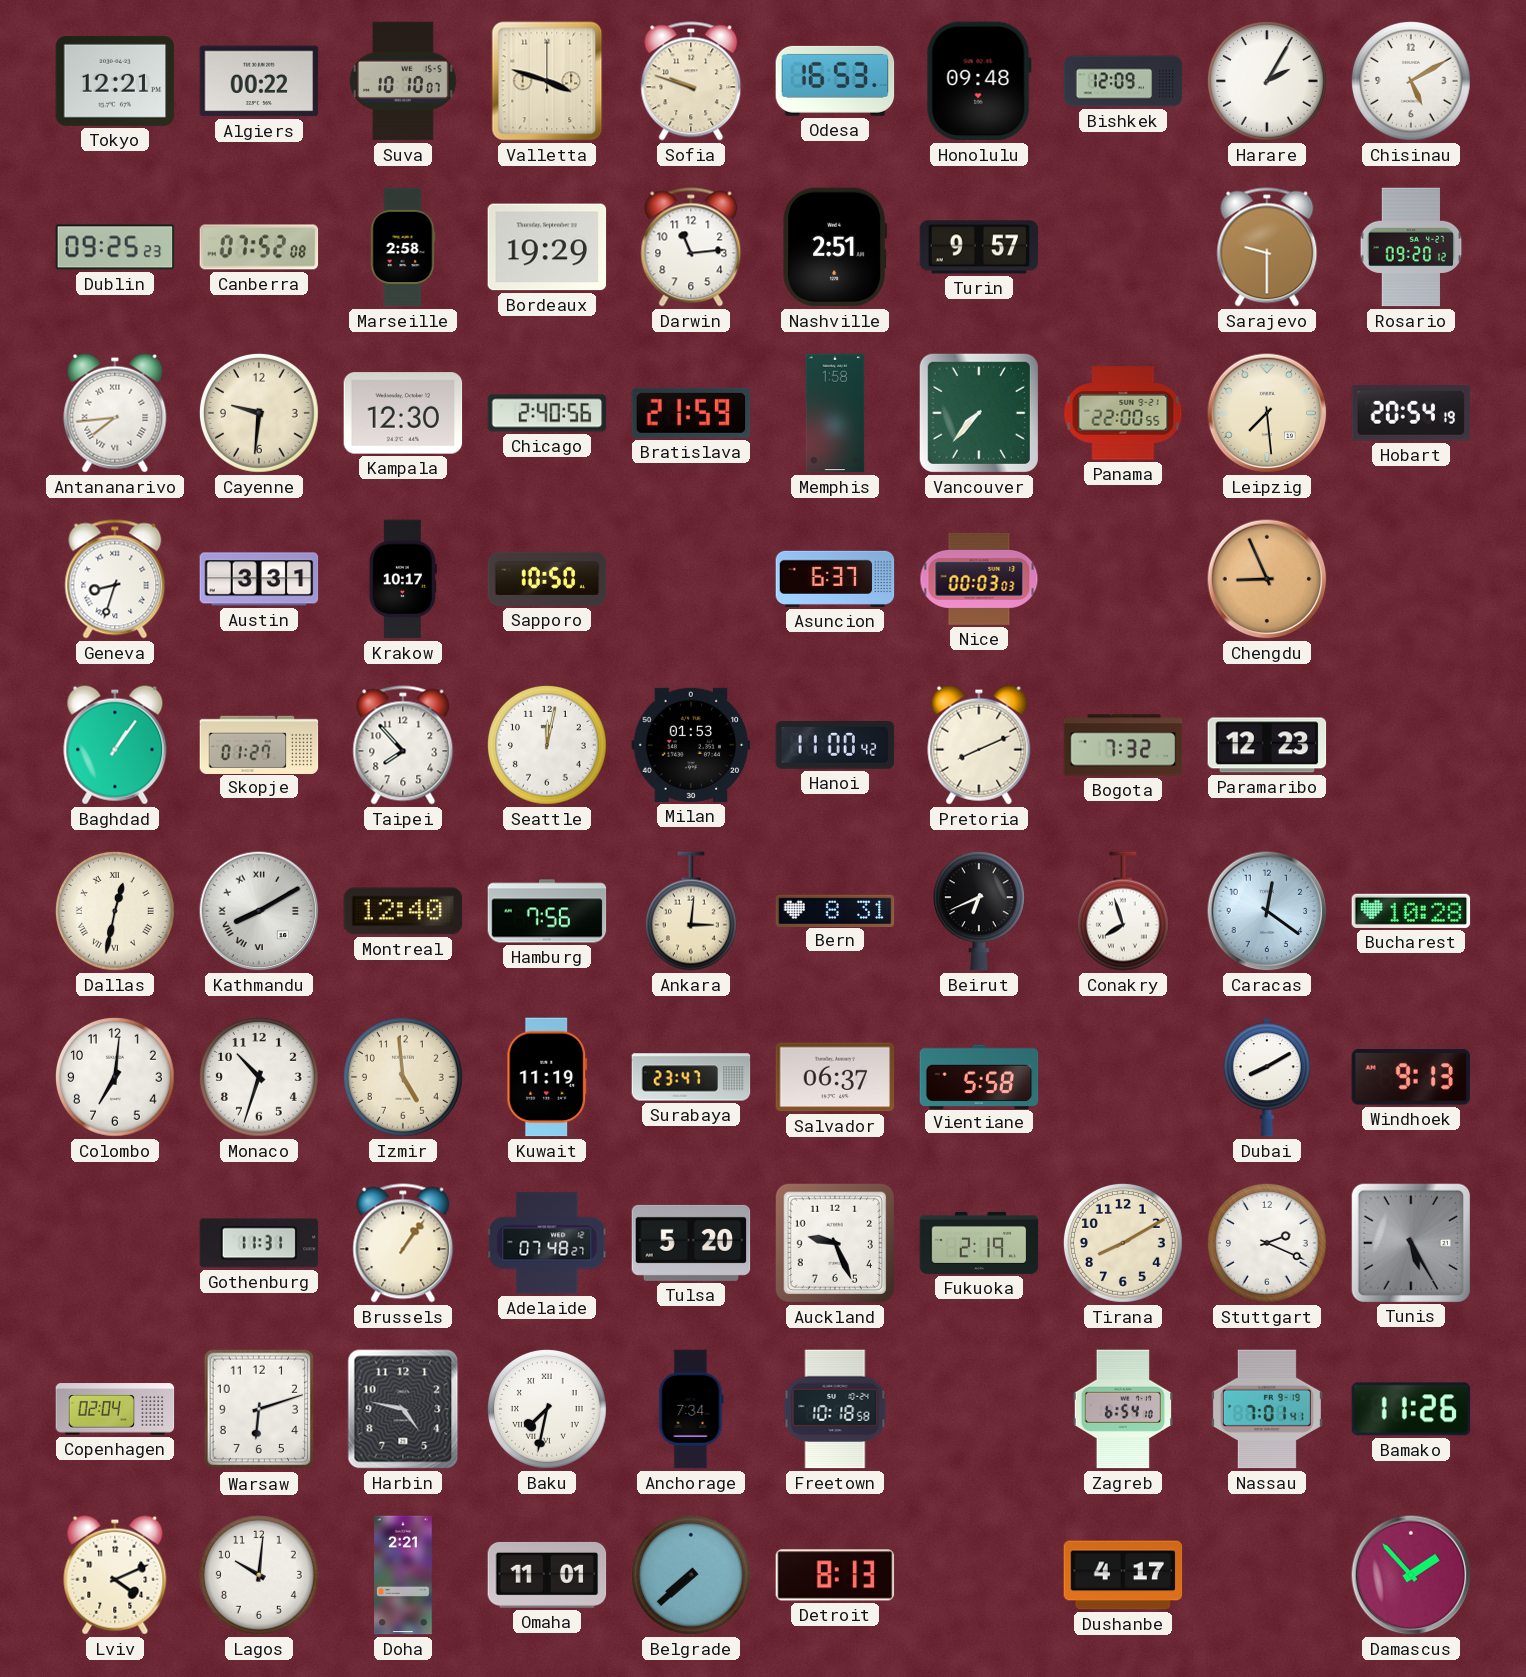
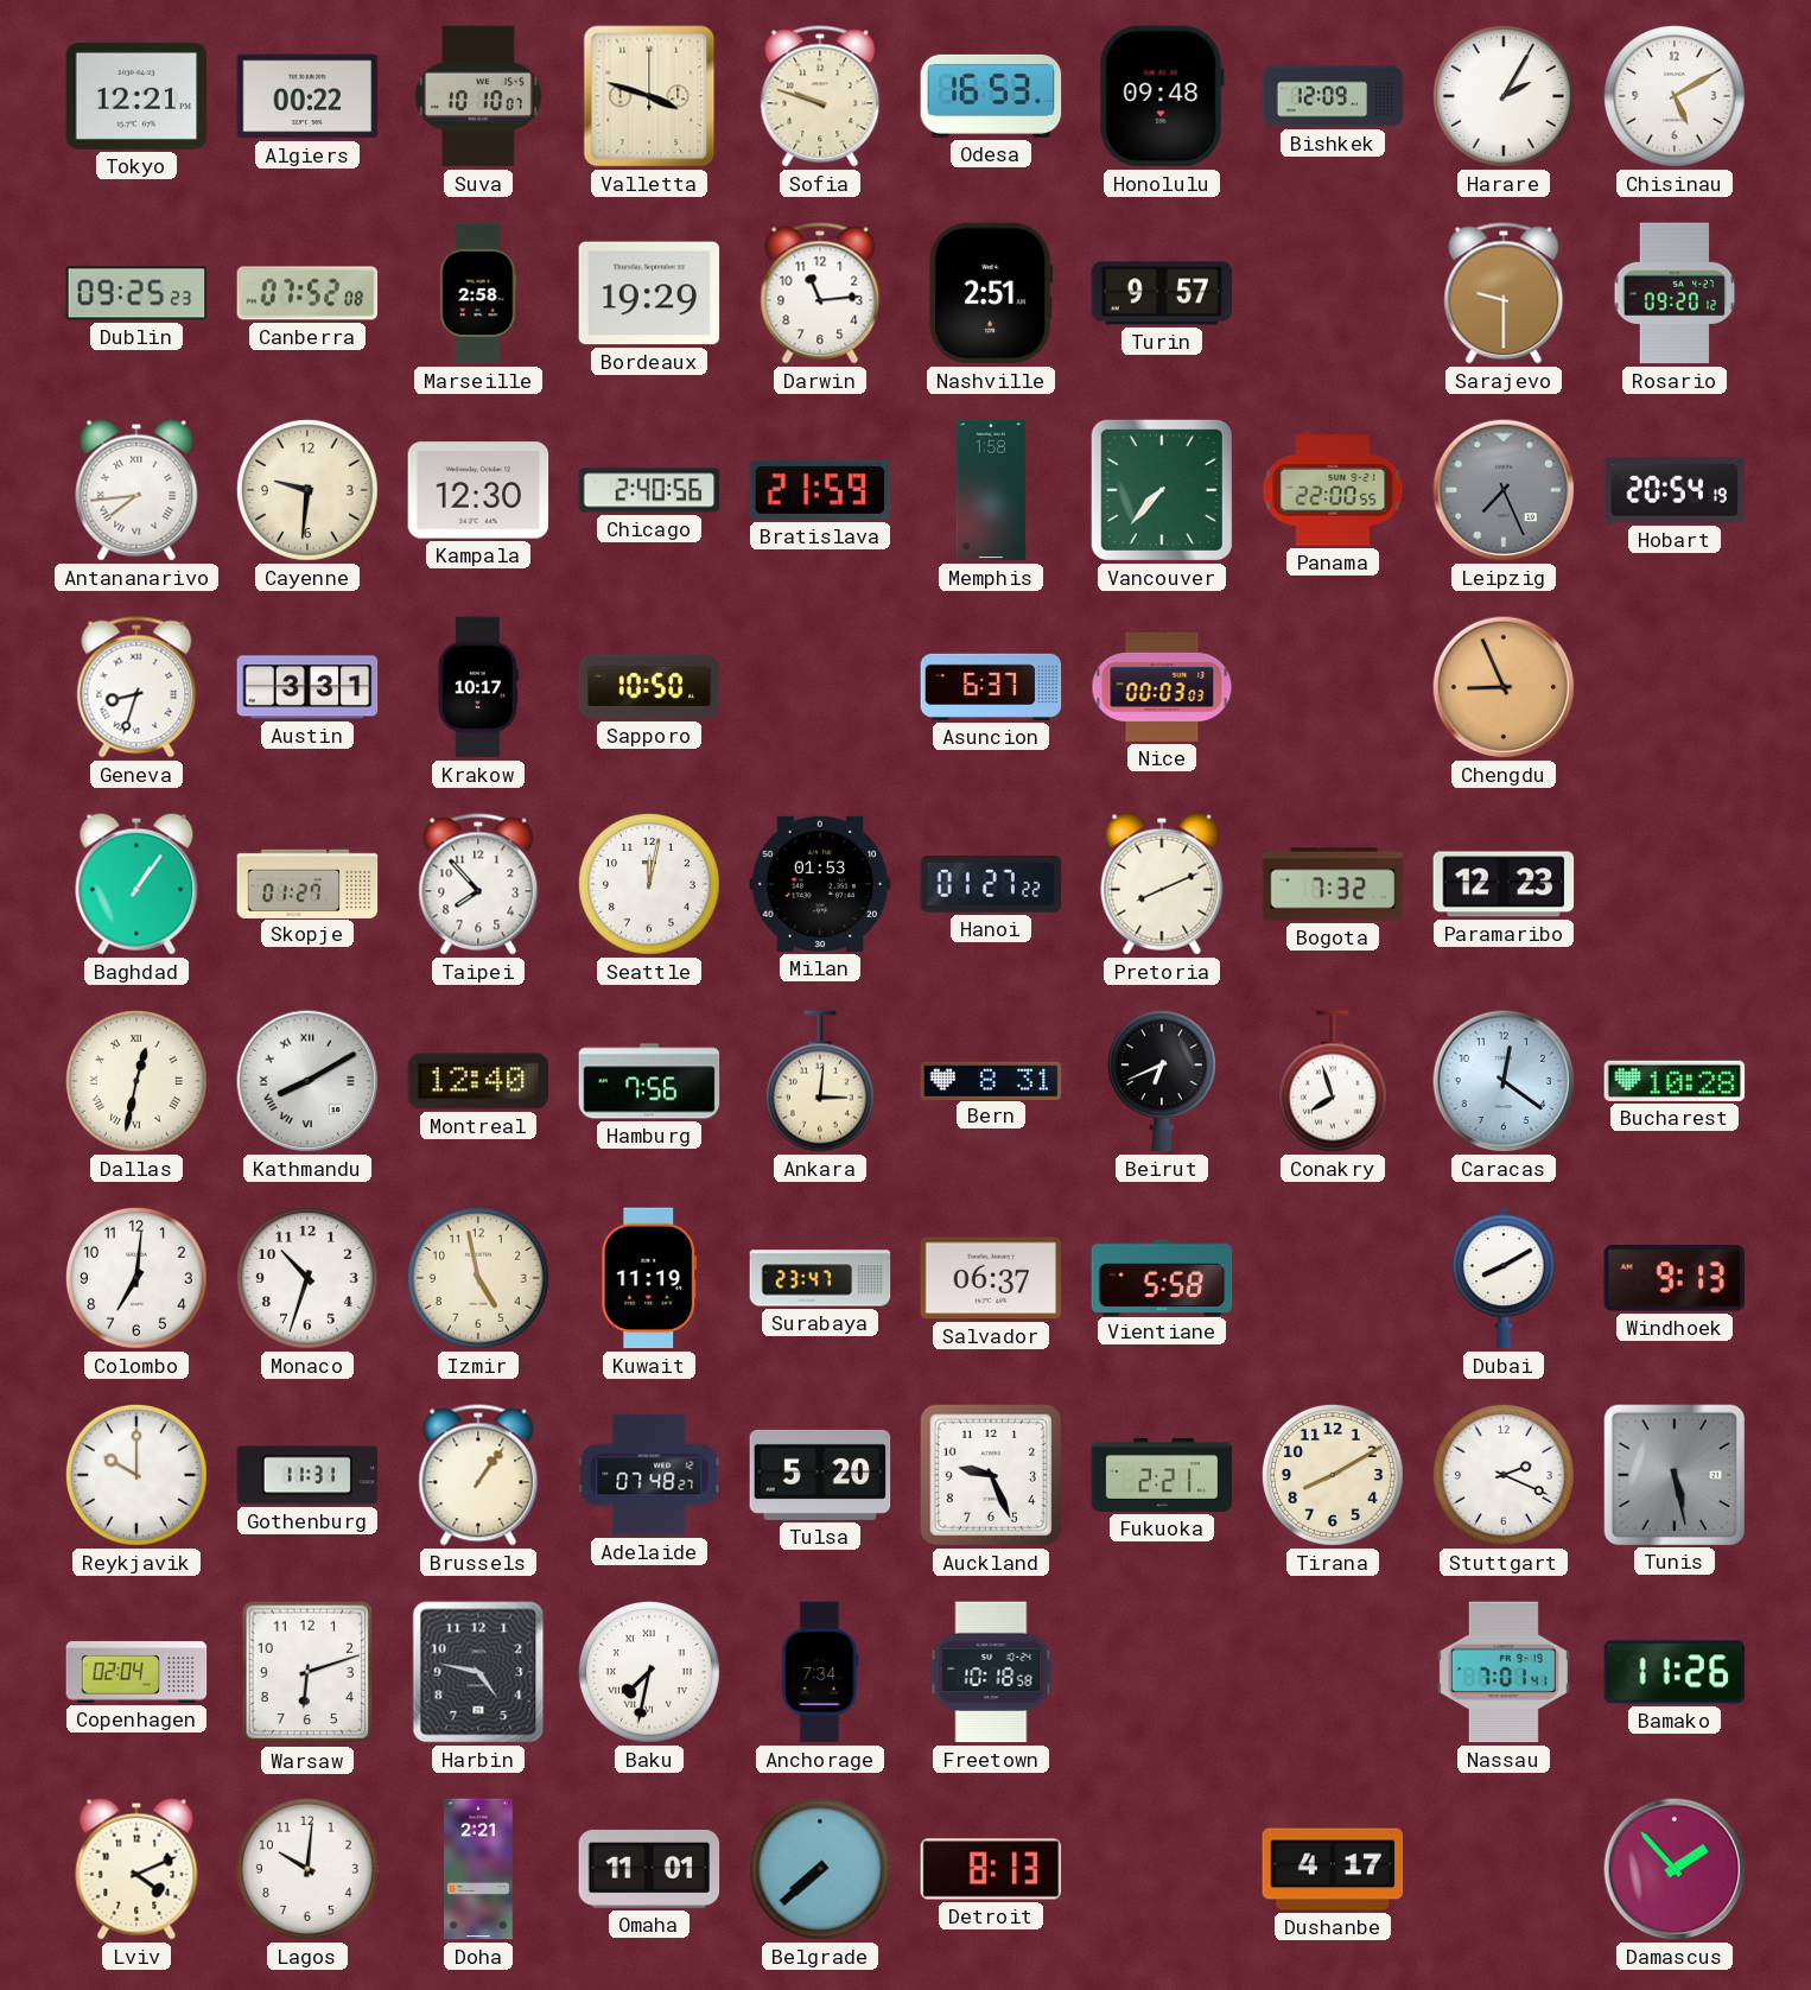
Leipzig: 7:29 -> 7:26
Leipzig dial: cream -> grey
Hanoi: 11:00 -> 01:27
Izmir: 4:59 -> 4:58
Reykjavik: none -> 10:00
Fukuoka: 2:19 -> 2:21
Tunis: 5:25 -> 5:28
Zagreb: 6:54 -> none
